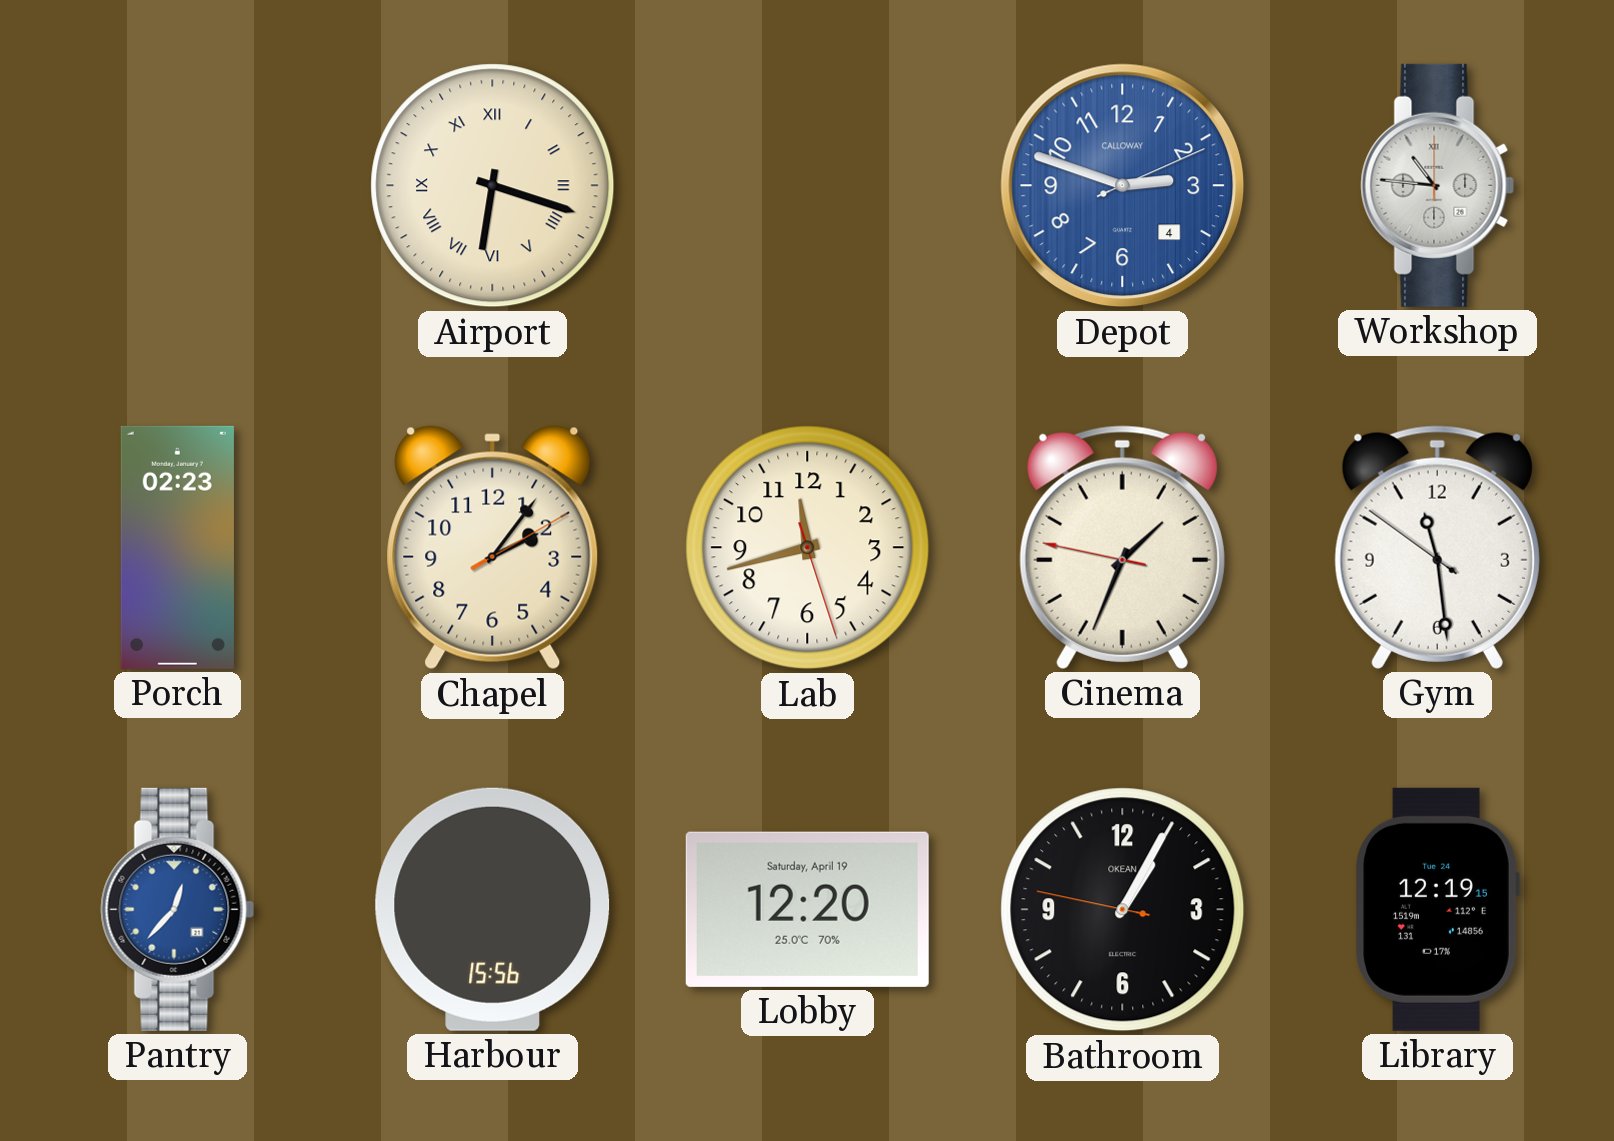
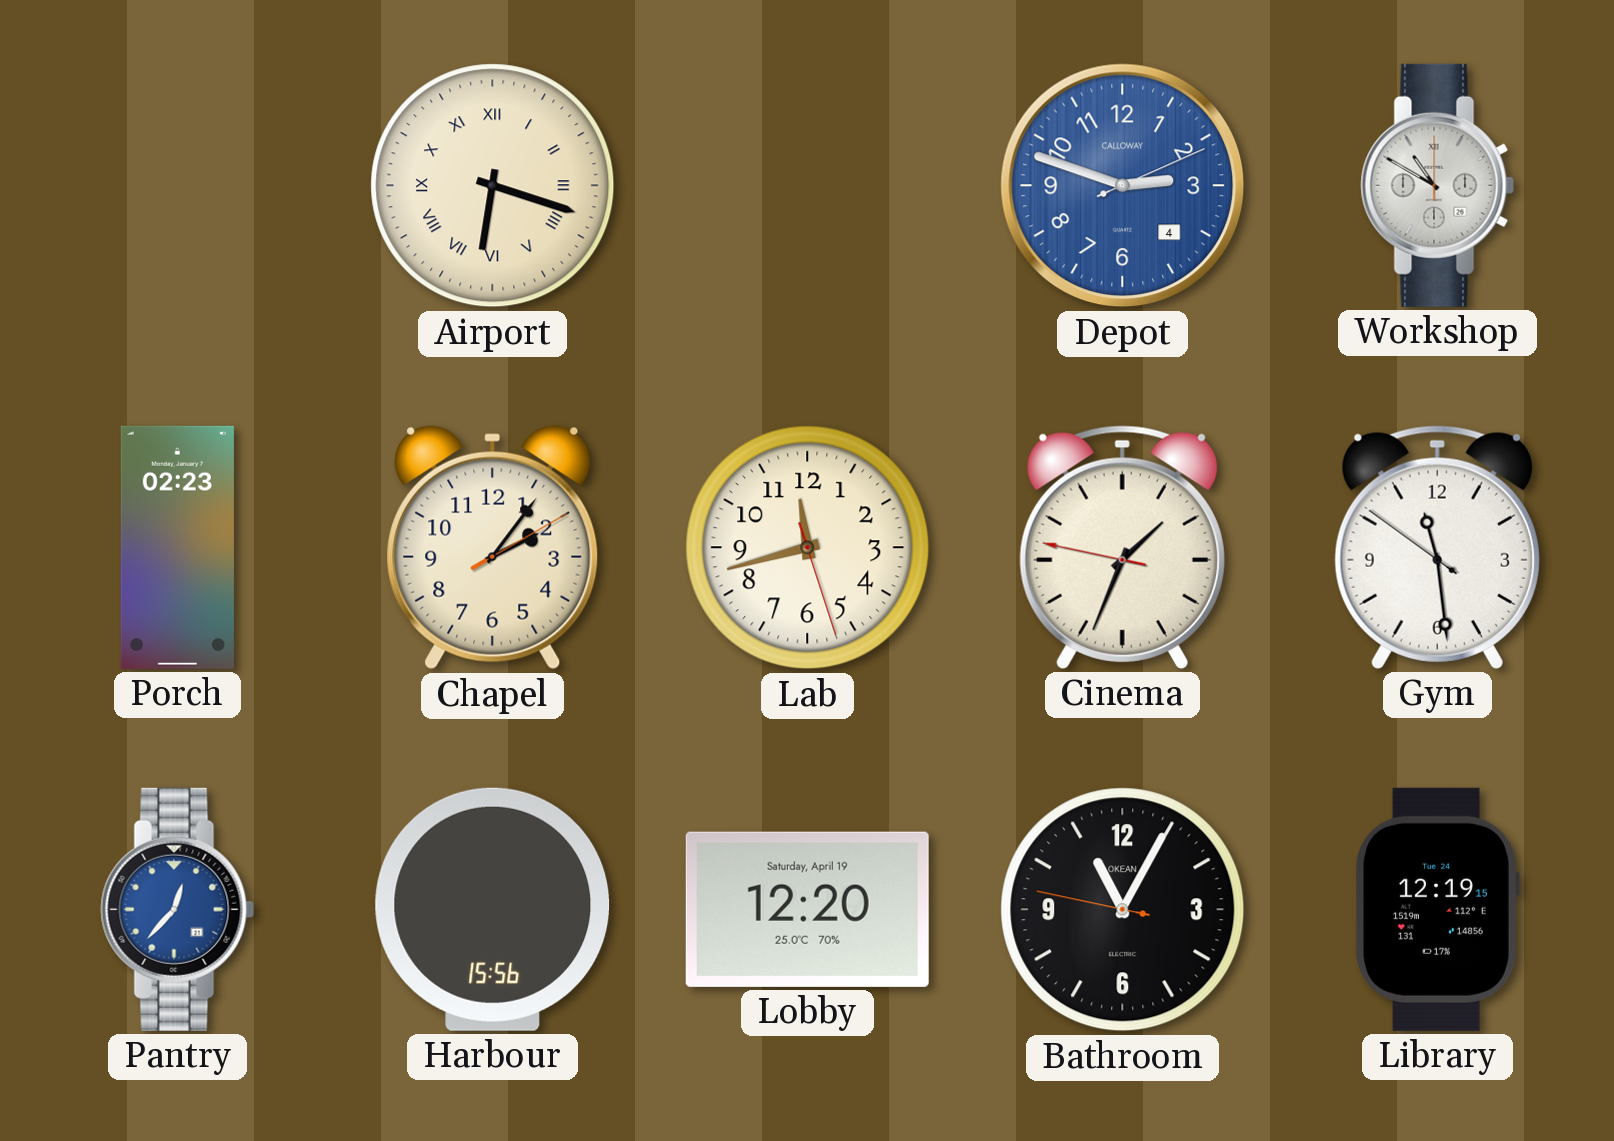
Workshop: 10:46 -> 10:50
Bathroom: 1:04 -> 11:04
